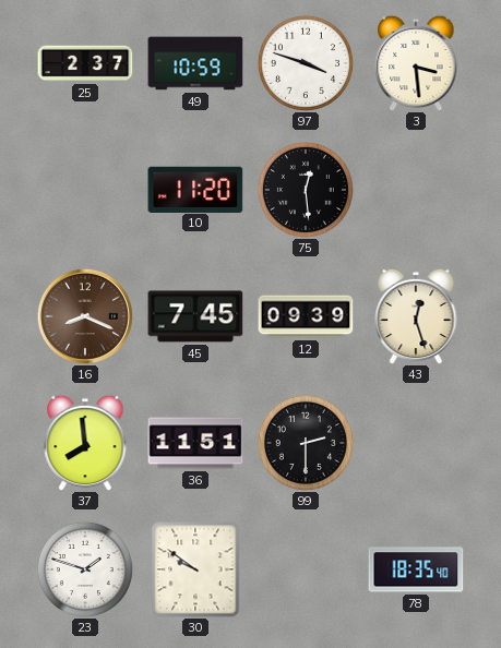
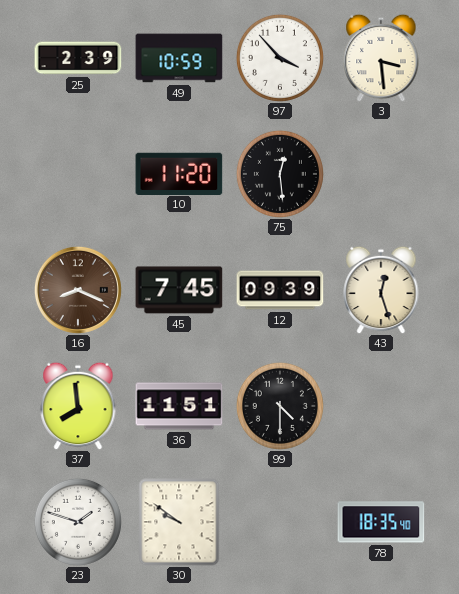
25: 2:37 -> 2:39
97: 3:48 -> 3:53
99: 2:30 -> 4:30
